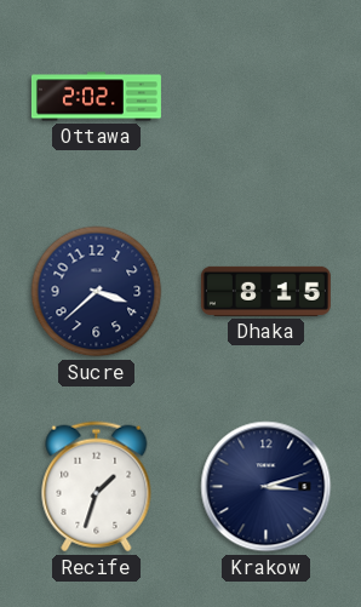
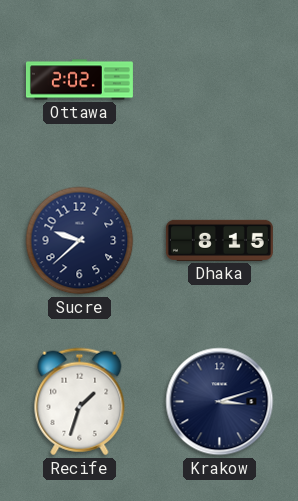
Sucre: 3:38 -> 9:38
